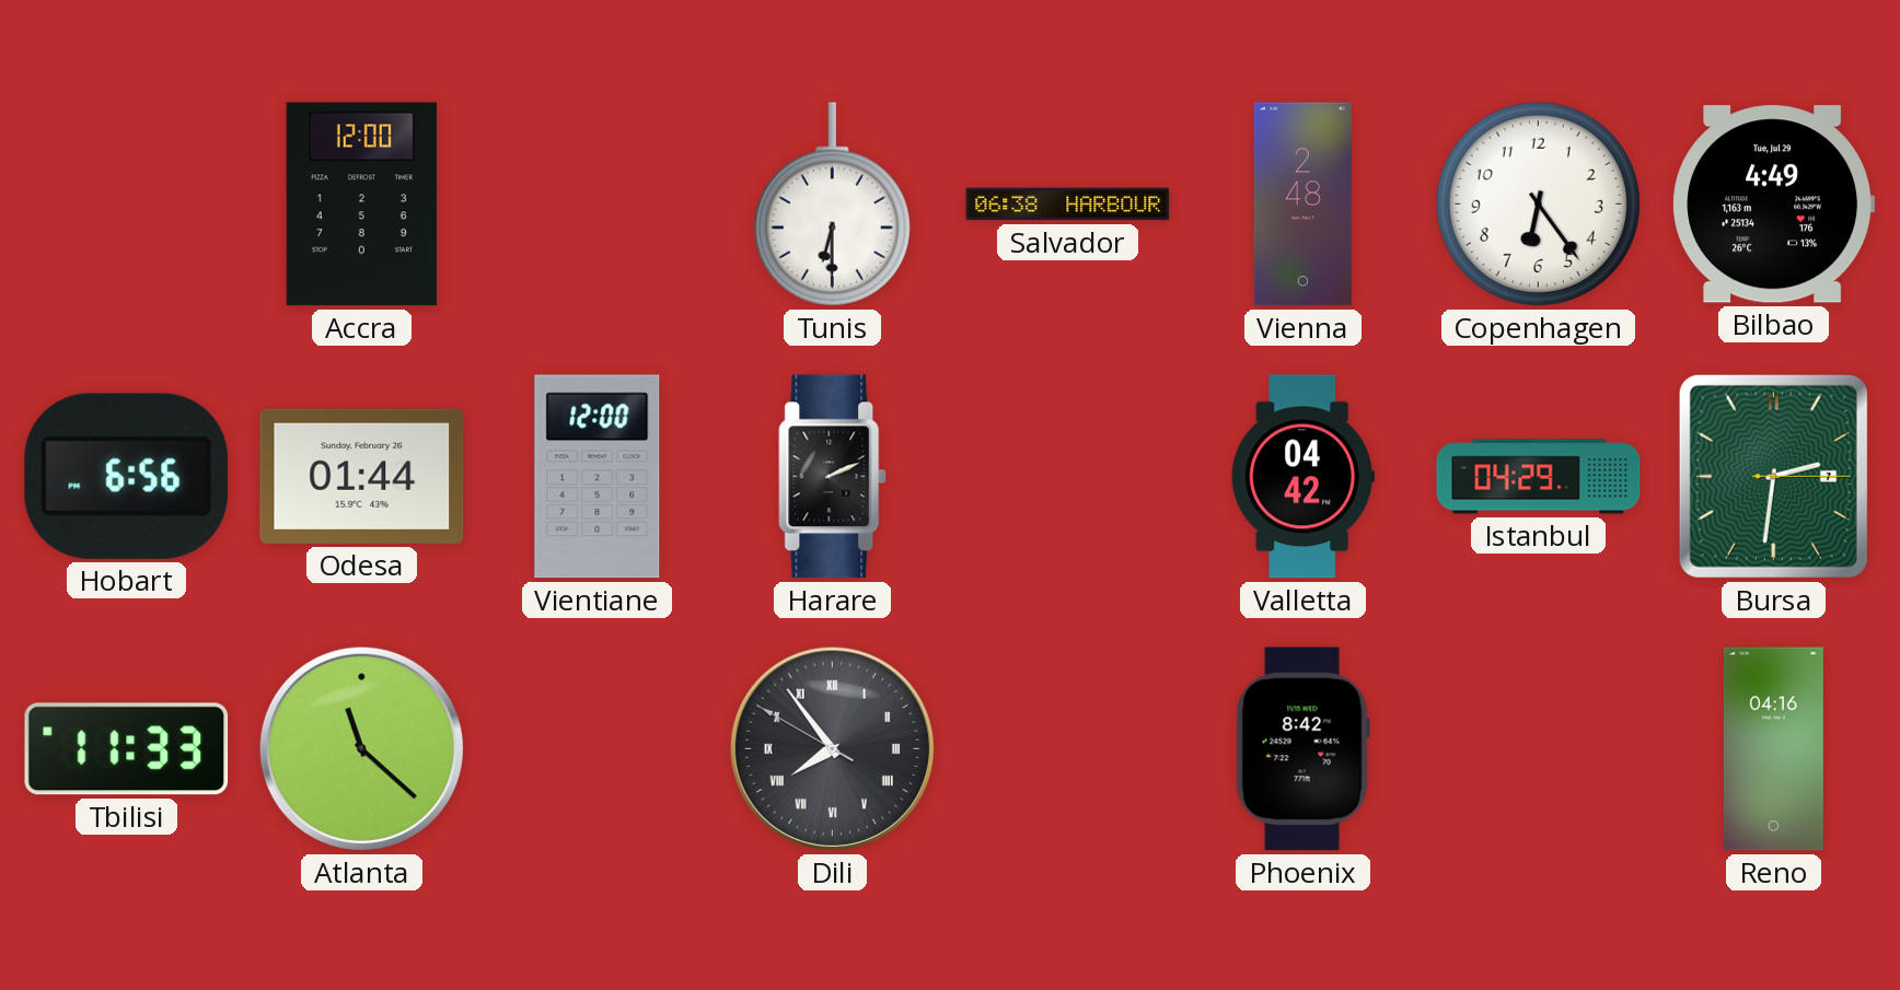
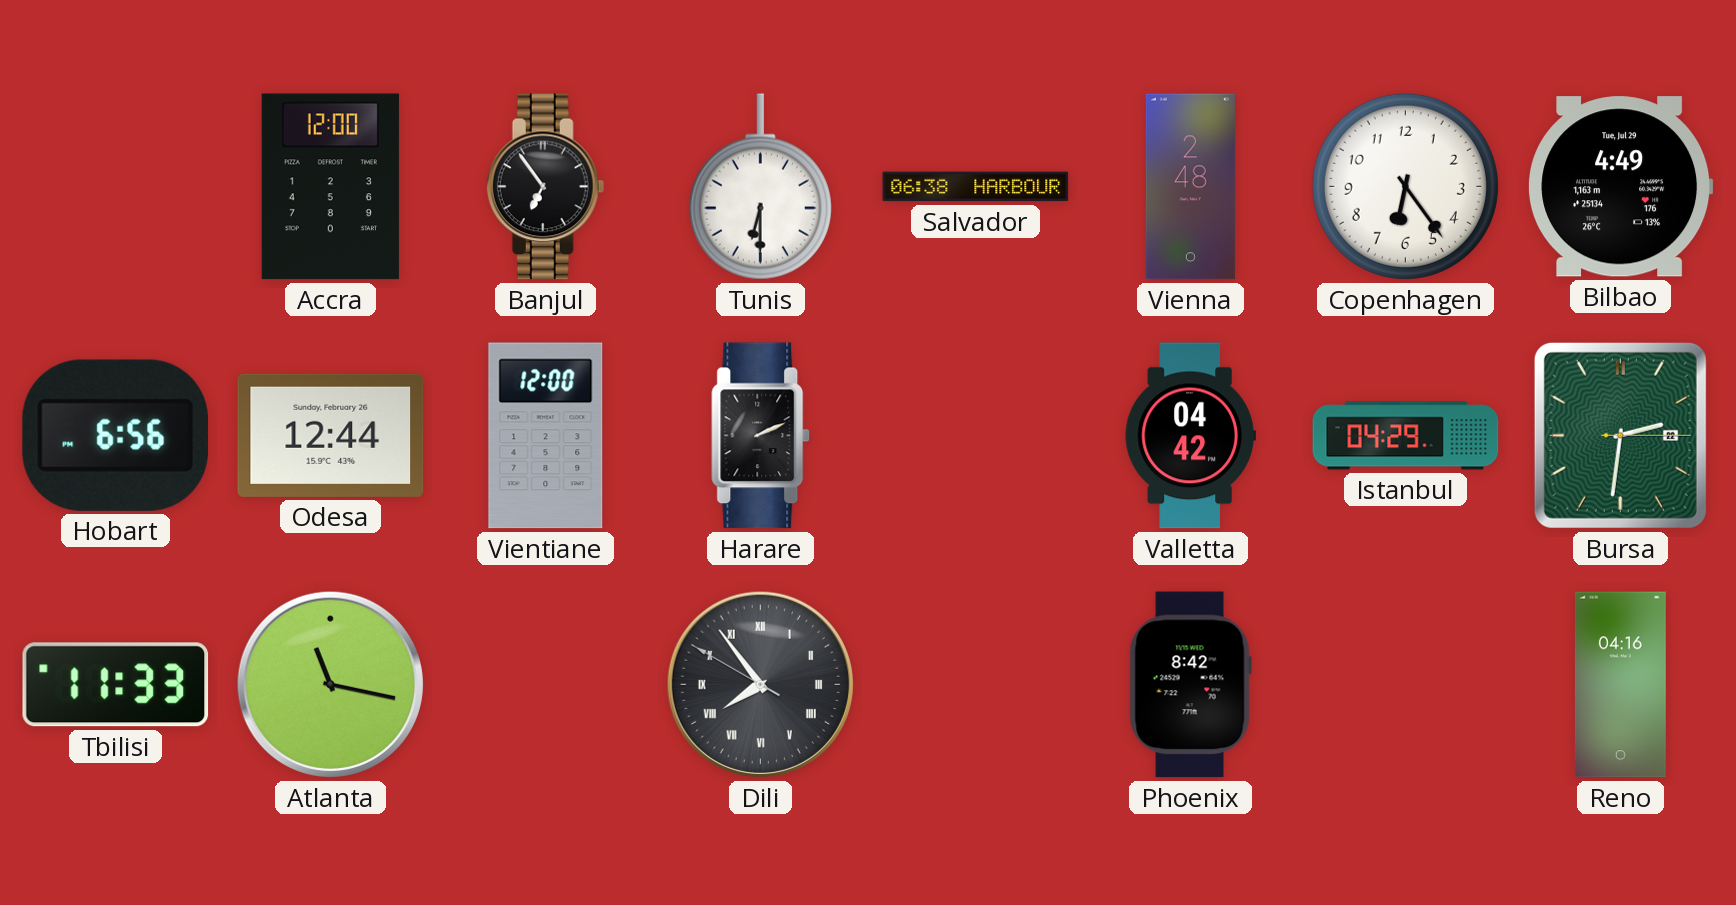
Banjul: none -> 6:54
Odesa: 01:44 -> 12:44
Bursa date: 7 -> 22
Atlanta: 11:22 -> 11:17
